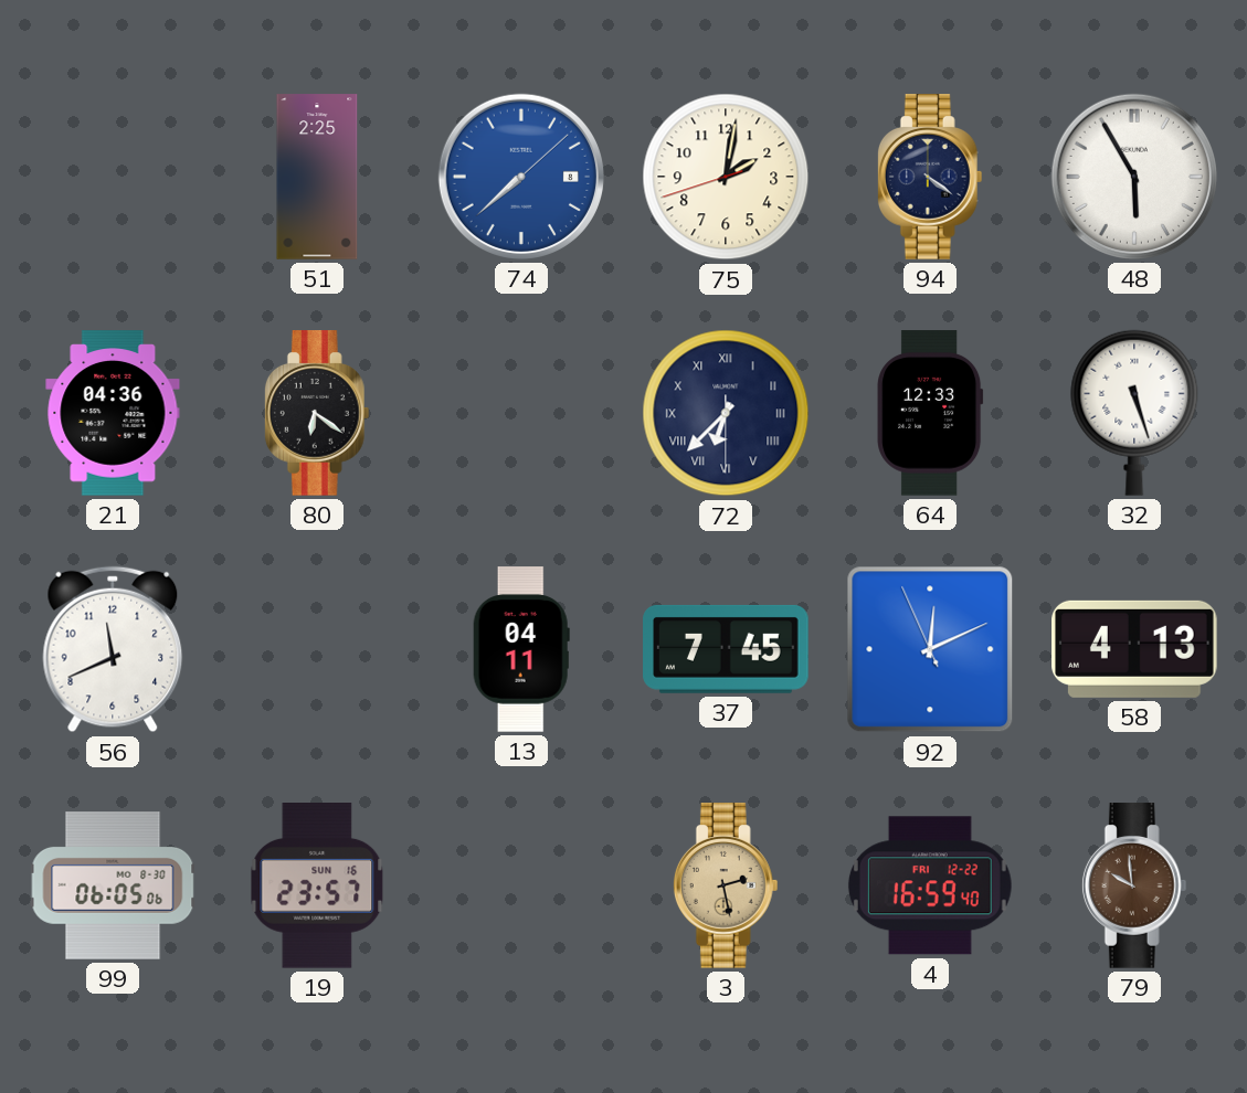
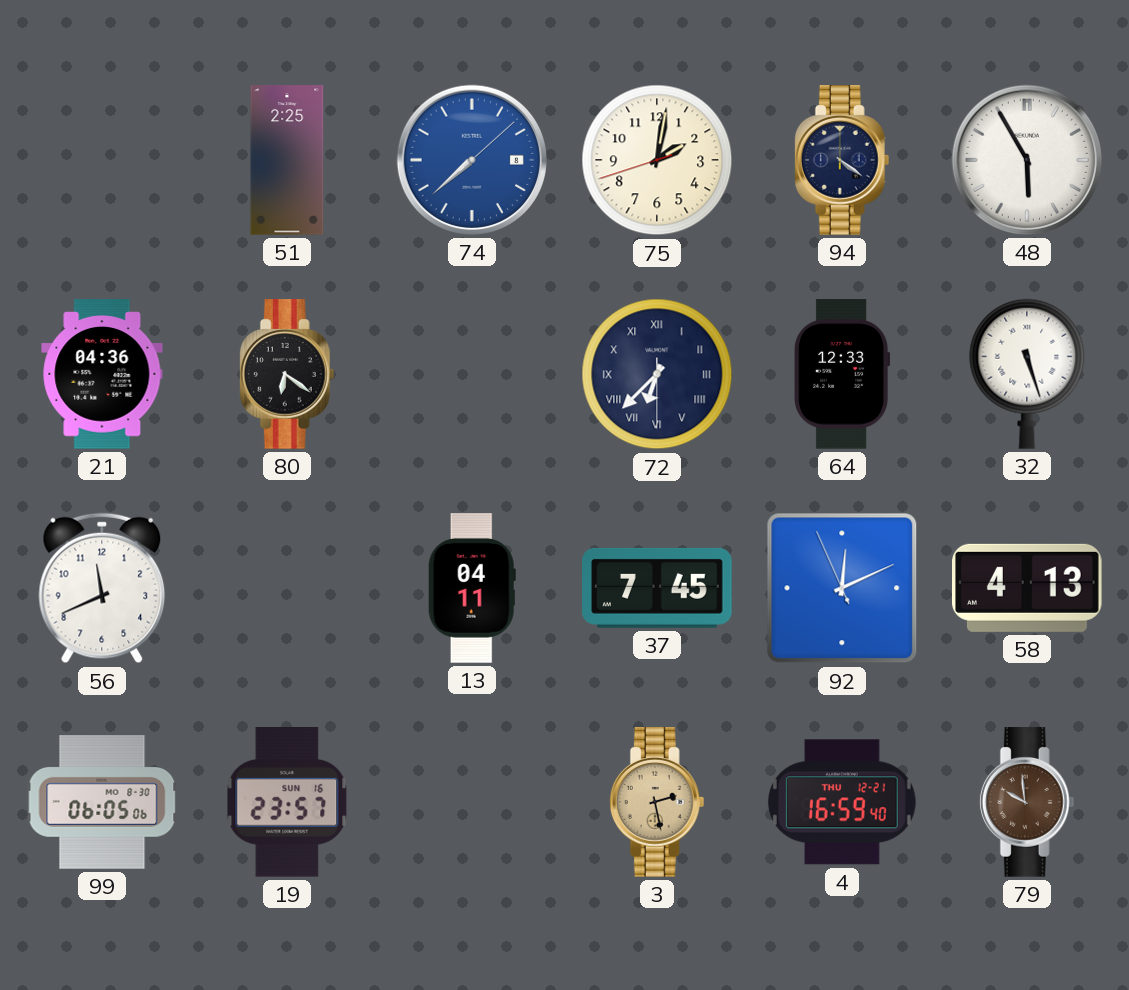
4 date: FRI 12-22 -> THU 12-21
